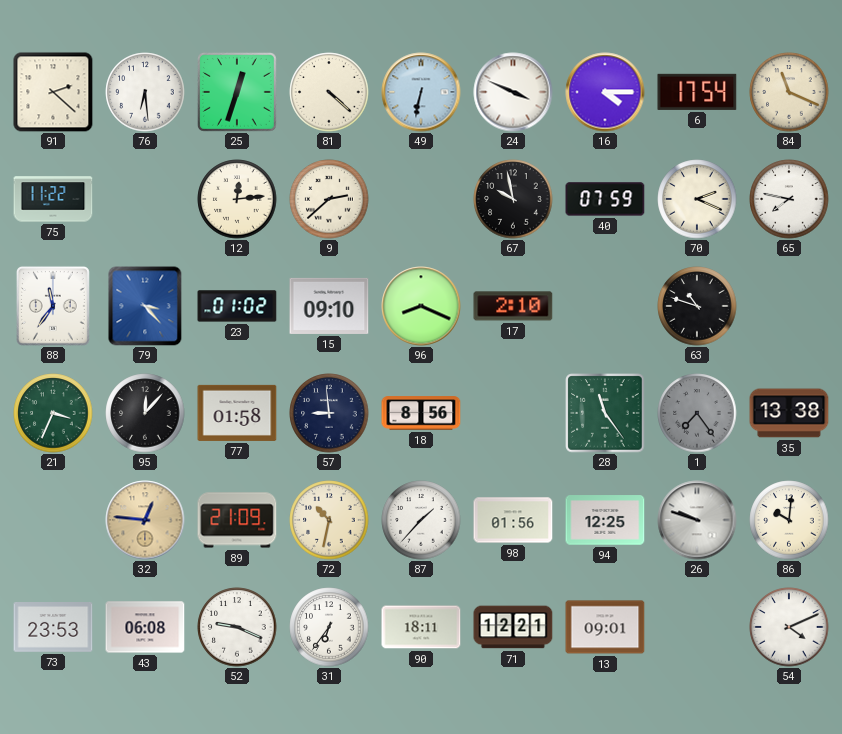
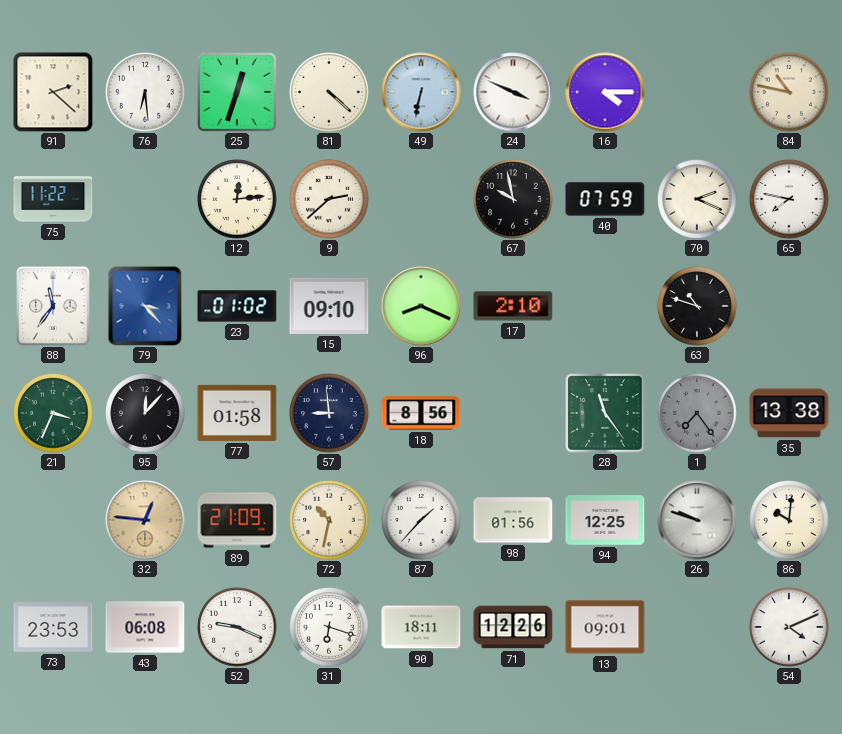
6: 17:54 -> none
84: 11:19 -> 10:47
31: 6:36 -> 6:18
71: 12:21 -> 12:26
